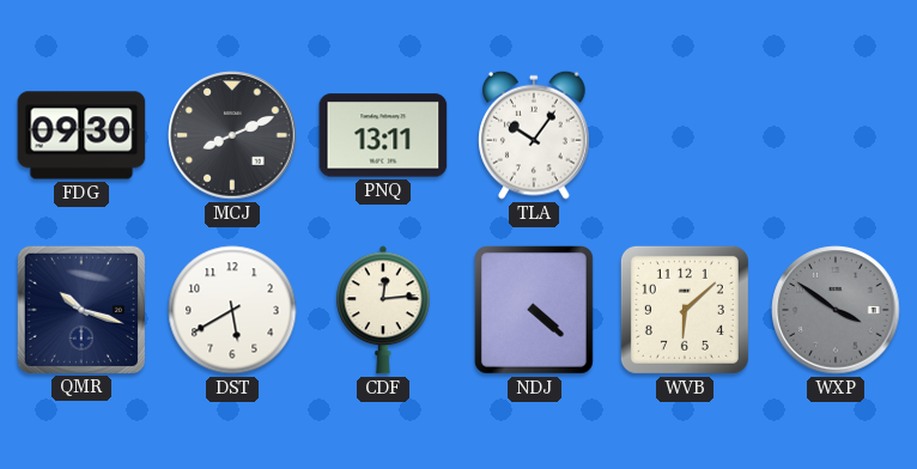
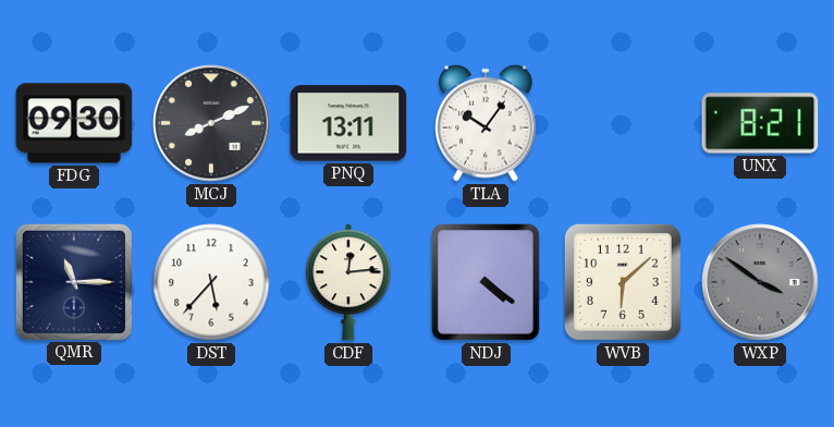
UNX: none -> 8:21
QMR: 10:18 -> 11:15
DST: 5:40 -> 5:37
NDJ: 4:22 -> 4:21
